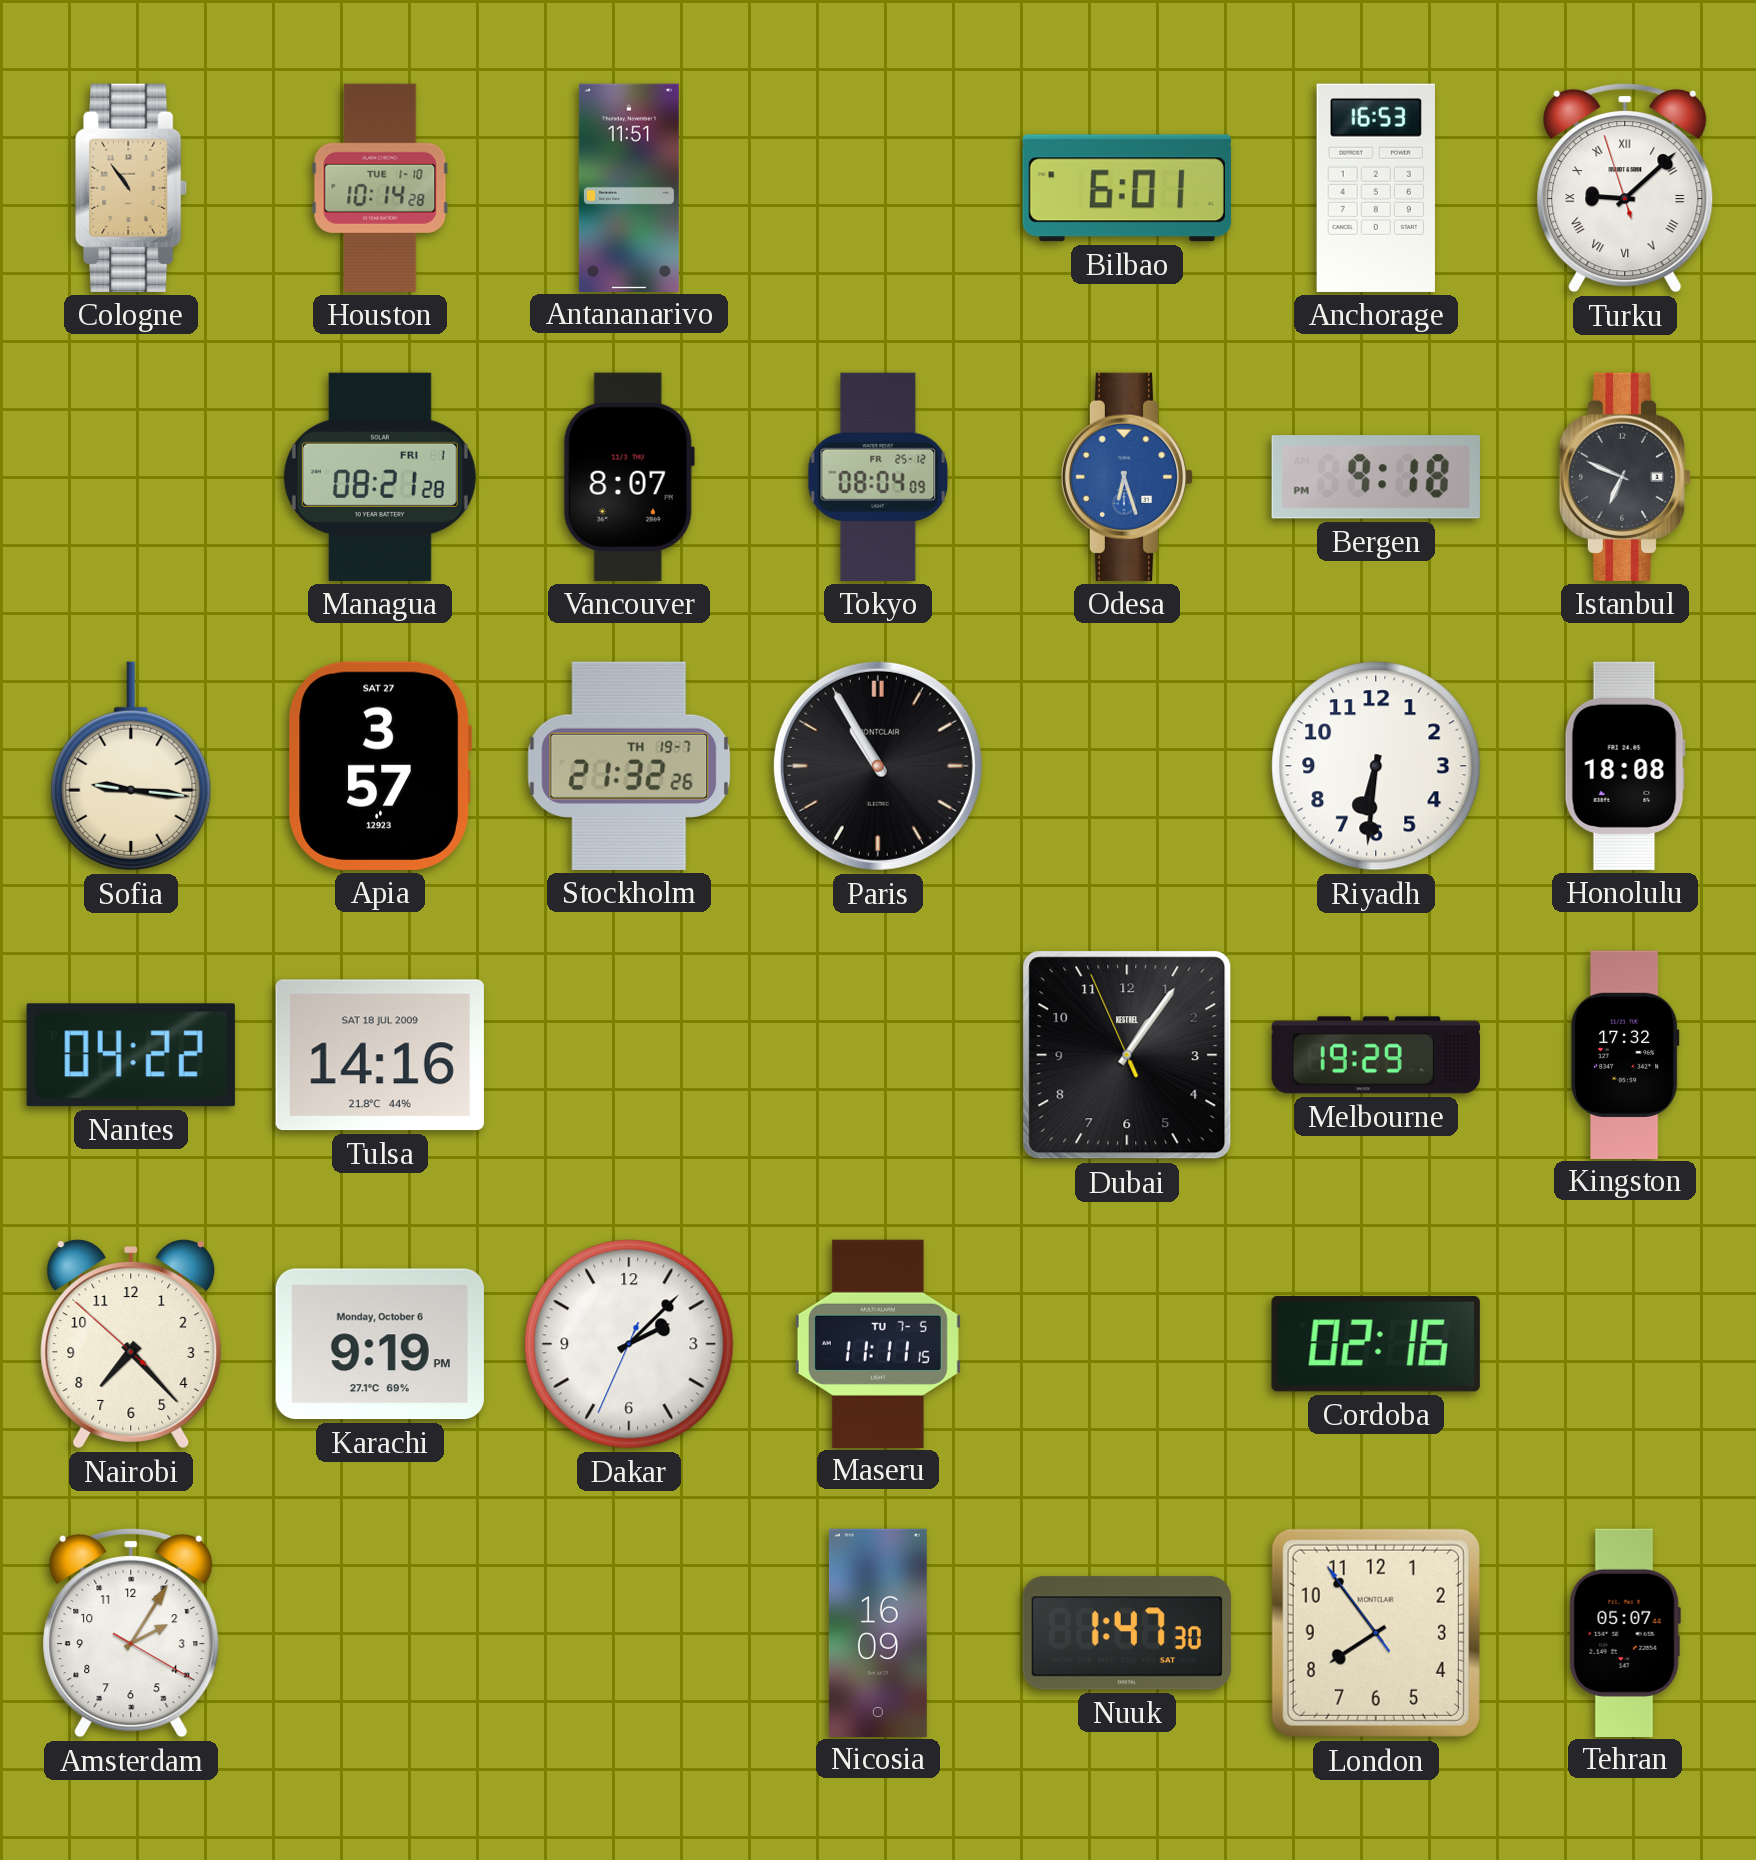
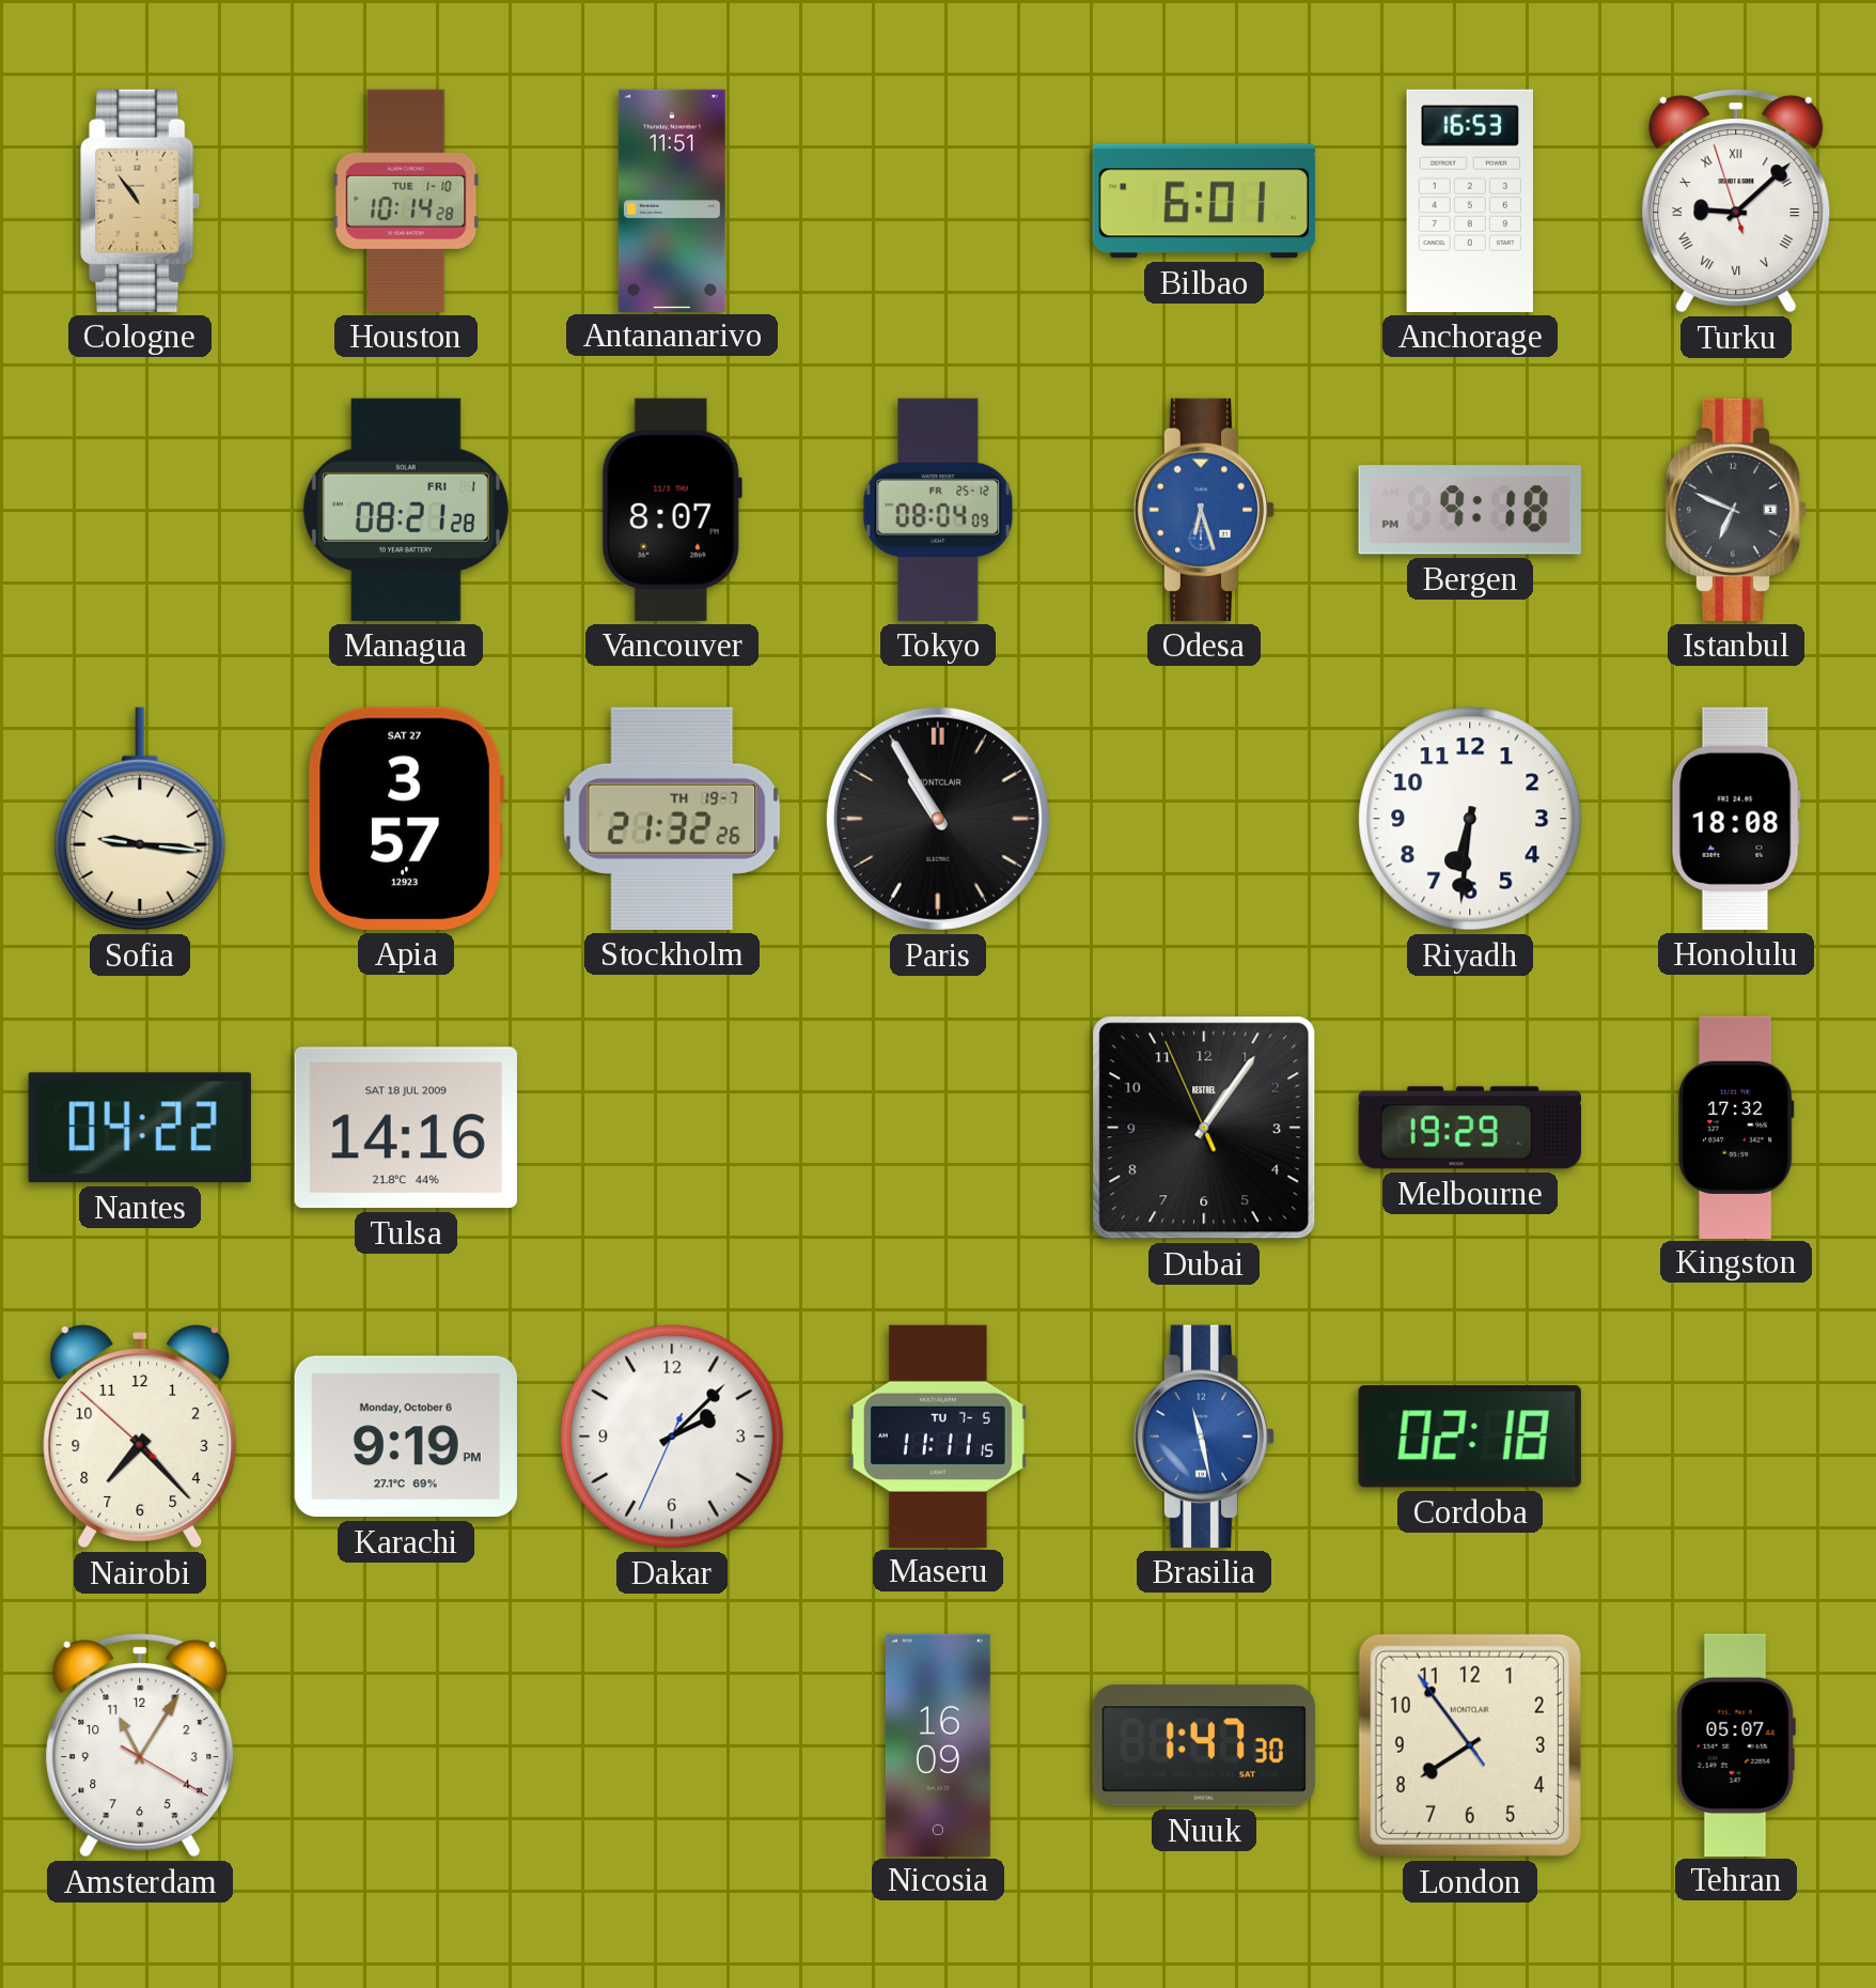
Brasilia: none -> 11:28
Cordoba: 02:16 -> 02:18
Amsterdam: 2:05 -> 11:05
